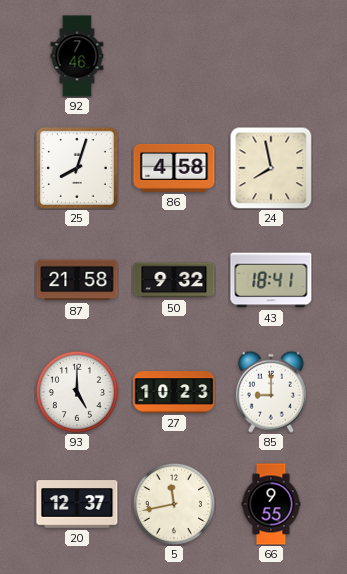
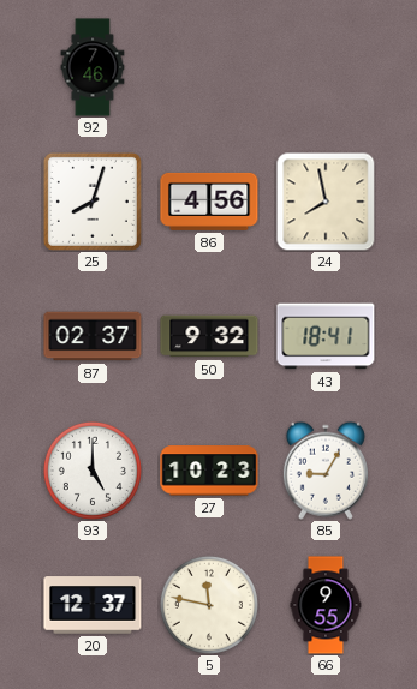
86: 4:58 -> 4:56
87: 21:58 -> 02:37
85: 9:00 -> 9:05
5: 11:43 -> 11:47
